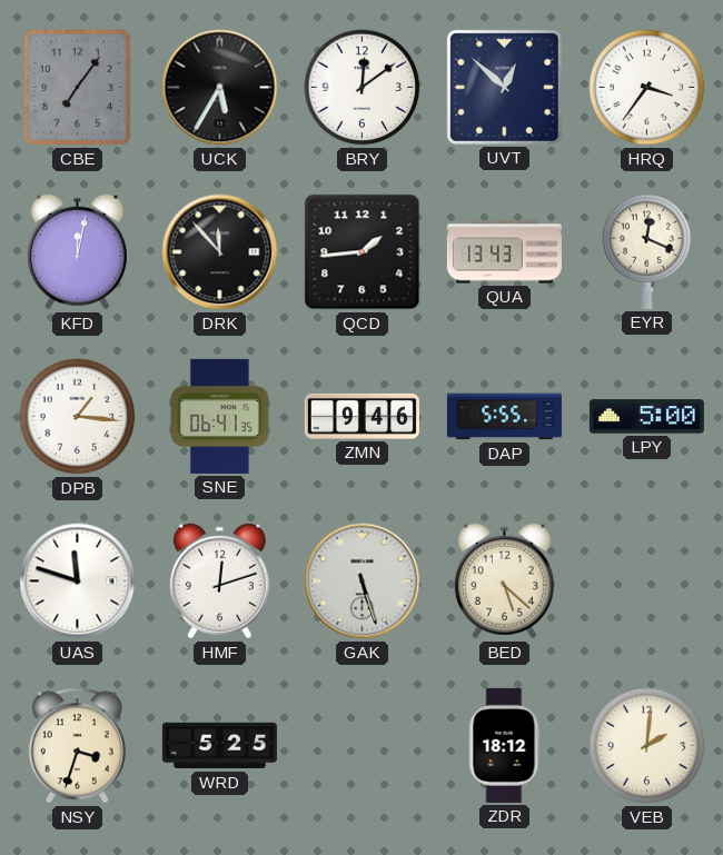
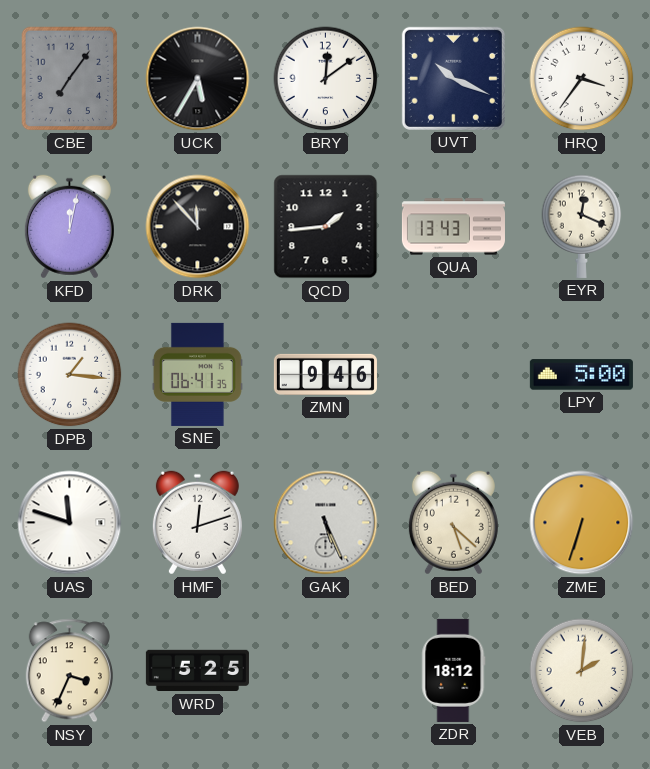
UVT: 12:52 -> 10:19
DAP: 5:55 -> none
GAK: 5:27 -> 5:26
ZME: none -> 6:33
NSY: 3:33 -> 3:34
